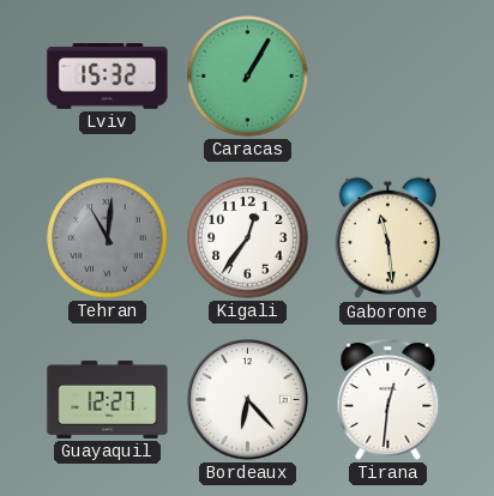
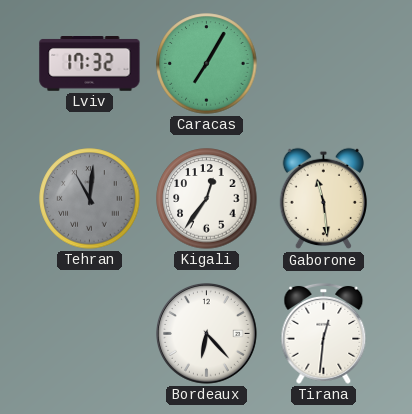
Lviv: 15:32 -> 17:32
Caracas: 1:05 -> 7:05
Guayaquil: 12:27 -> none
